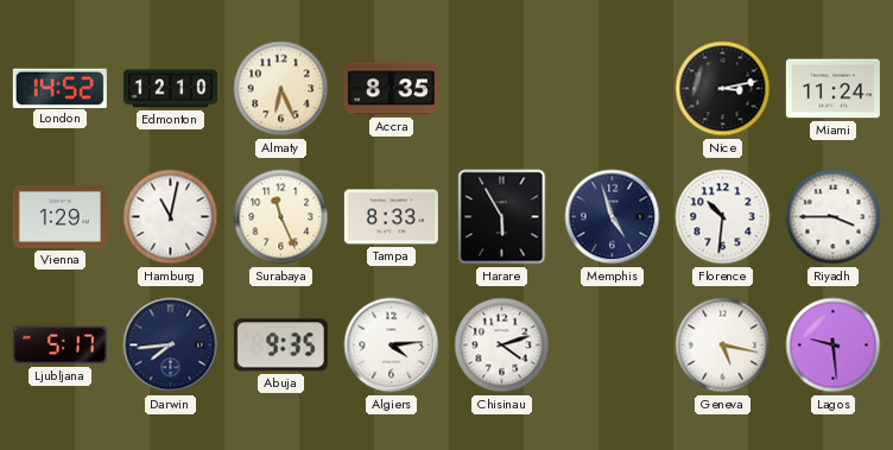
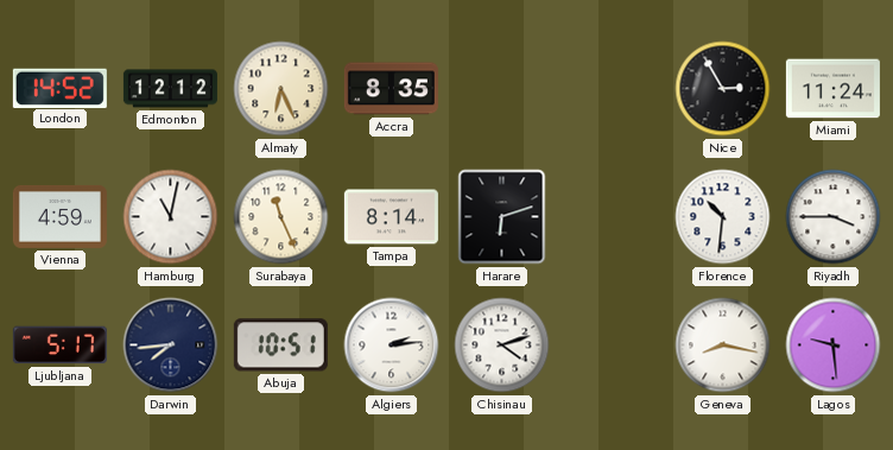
Edmonton: 12:10 -> 12:12
Nice: 3:13 -> 2:55
Vienna: 1:29 -> 4:59
Tampa: 8:33 -> 8:14
Harare: 5:55 -> 6:12
Memphis: 4:57 -> none
Abuja: 9:35 -> 10:51
Algiers: 4:14 -> 2:14
Geneva: 5:17 -> 8:17
